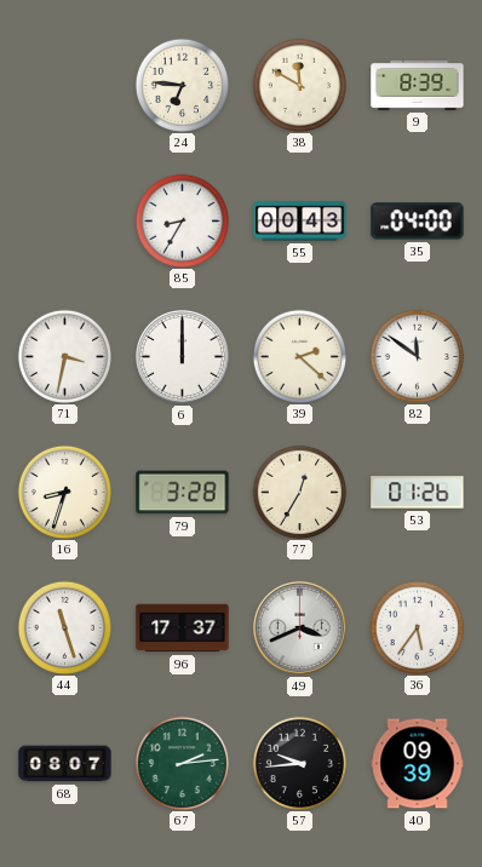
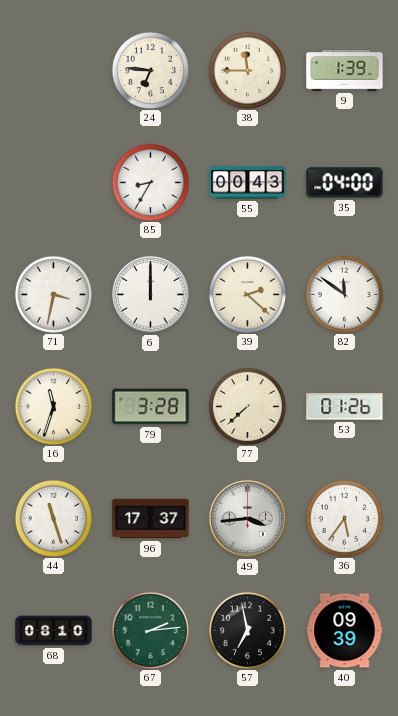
38: 11:50 -> 11:45
9: 8:39 -> 1:39
16: 8:33 -> 11:33
77: 12:35 -> 7:38
49: 3:41 -> 3:44
68: 08:07 -> 08:10
57: 9:44 -> 6:58
